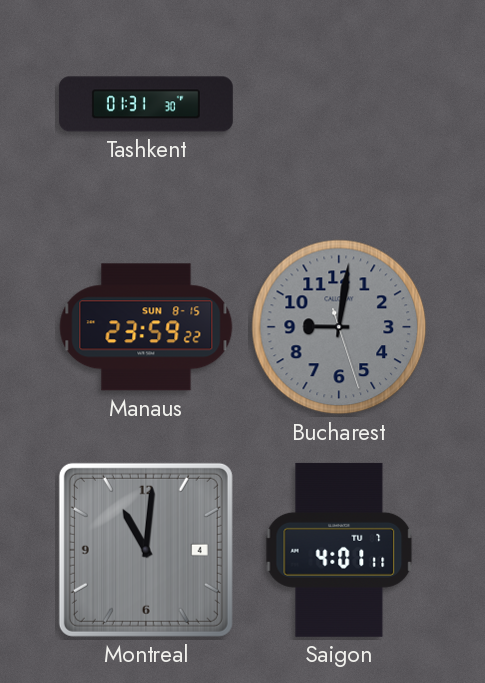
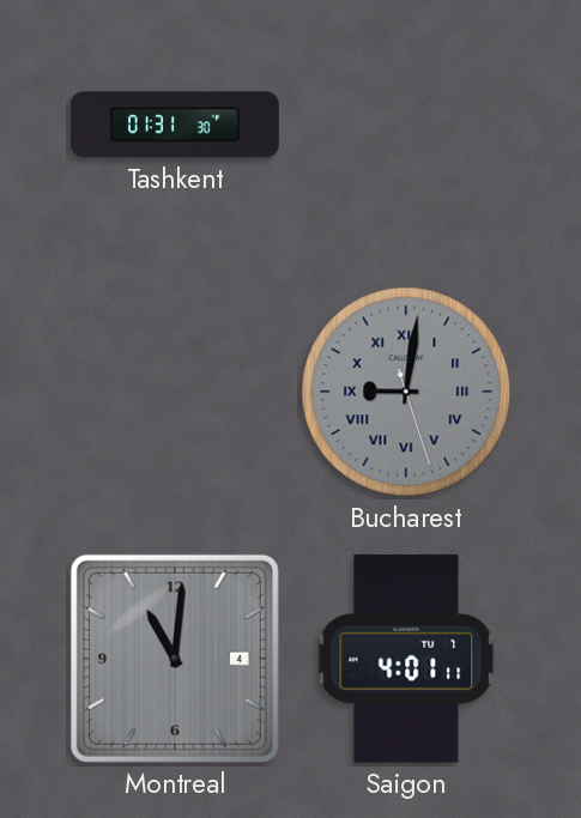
Manaus: 23:59 -> none
Bucharest numerals: Arabic -> Roman
